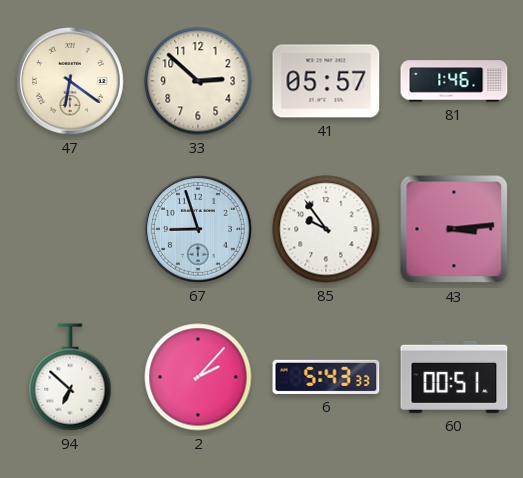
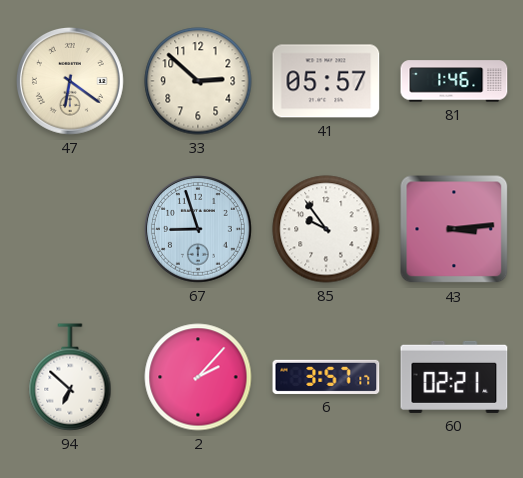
6: 5:43 -> 3:57
60: 00:51 -> 02:21
